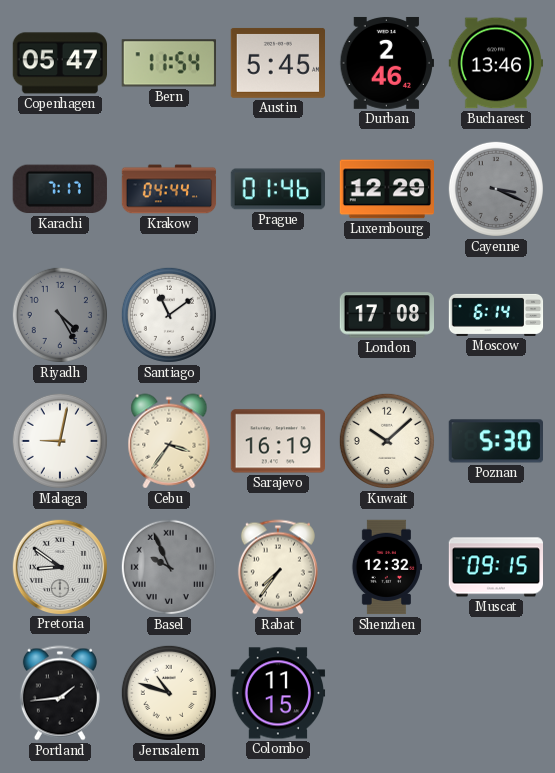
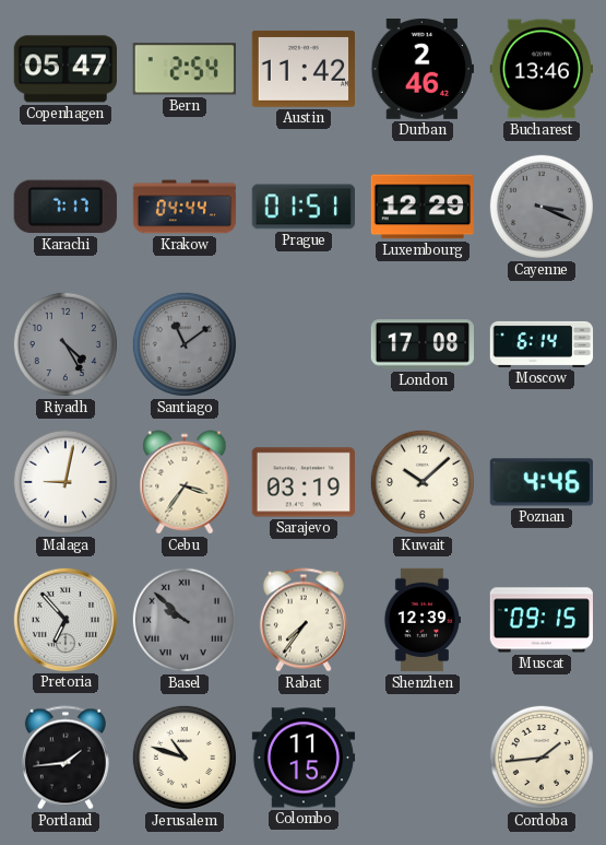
Bern: 11:54 -> 2:54
Austin: 5:45 -> 11:42
Prague: 01:46 -> 01:51
Santiago dial: white -> grey
Sarajevo: 16:19 -> 03:19
Poznan: 5:30 -> 4:46
Pretoria: 8:51 -> 6:53
Basel: 9:56 -> 9:52
Shenzhen: 12:32 -> 12:39
Cordoba: none -> 1:44
